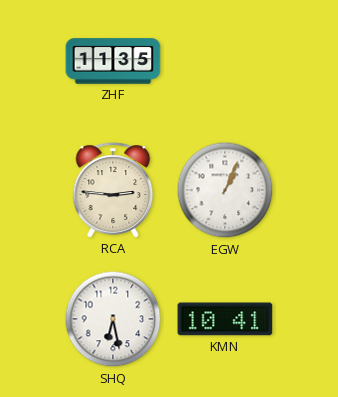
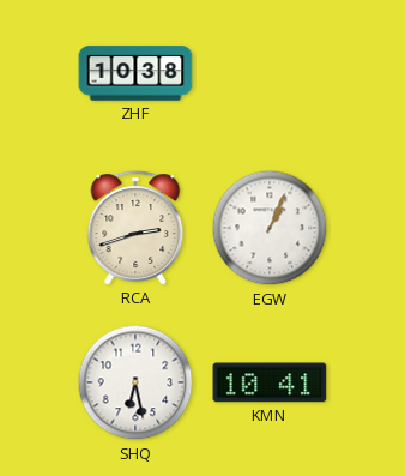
ZHF: 11:35 -> 10:38
RCA: 2:46 -> 2:42
